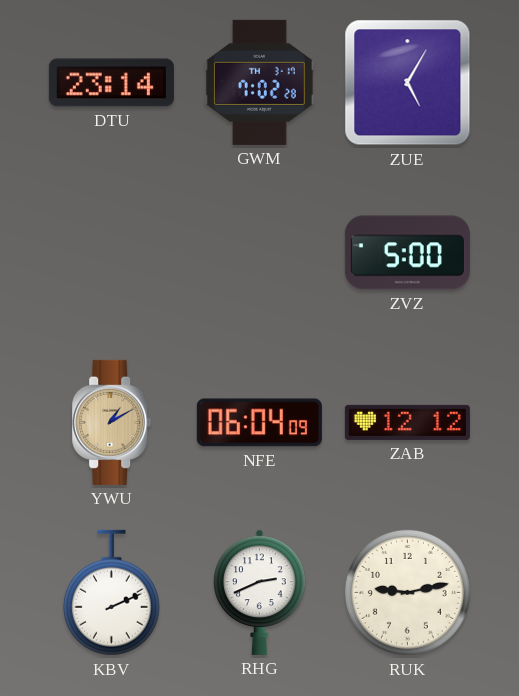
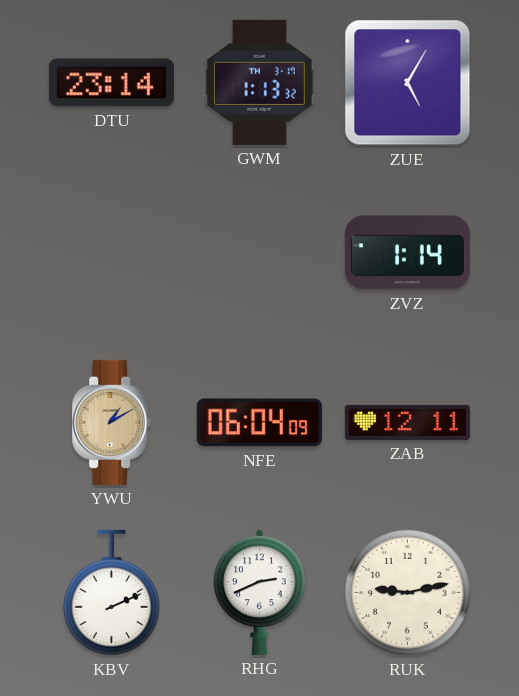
GWM: 7:02 -> 1:13
ZVZ: 5:00 -> 1:14
ZAB: 12:12 -> 12:11
